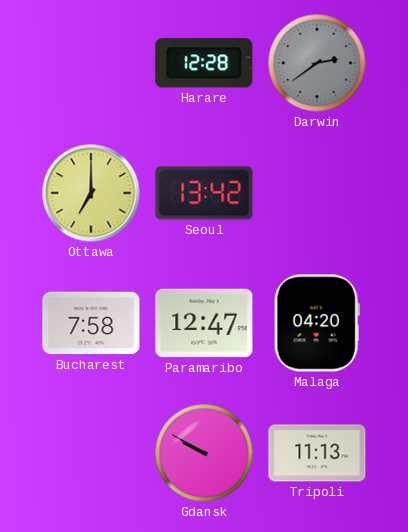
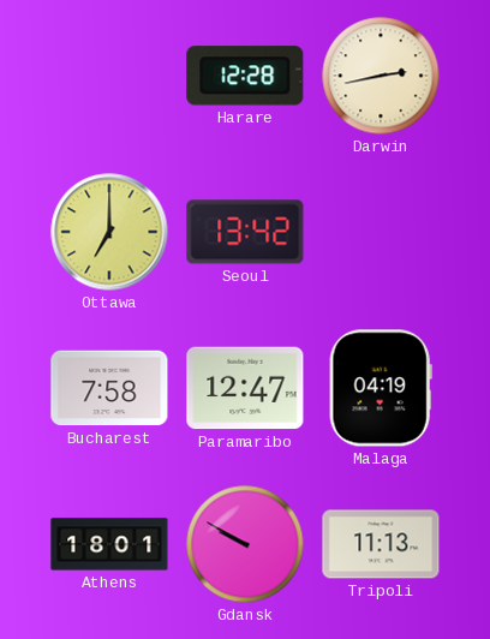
Darwin: 2:39 -> 2:43
Darwin dial: grey -> cream
Malaga: 04:20 -> 04:19
Athens: none -> 18:01
